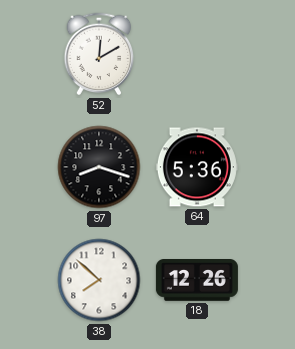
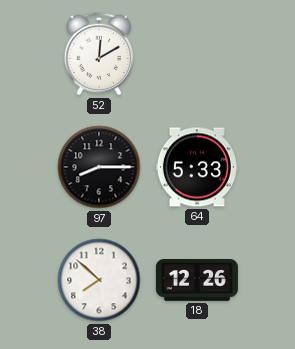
97: 8:18 -> 8:15
64: 5:36 -> 5:33
